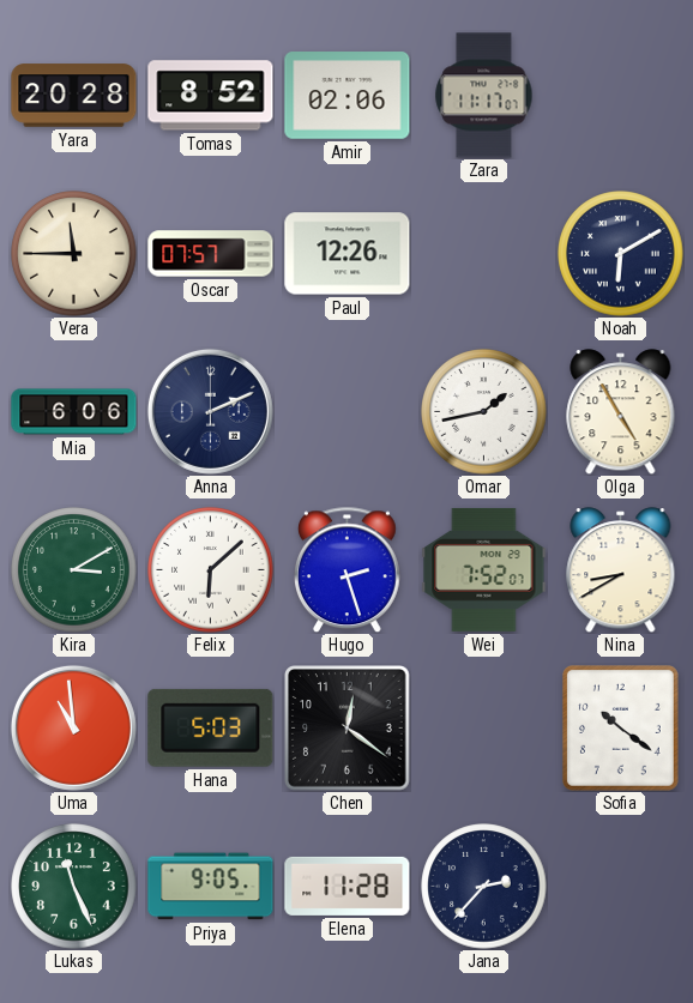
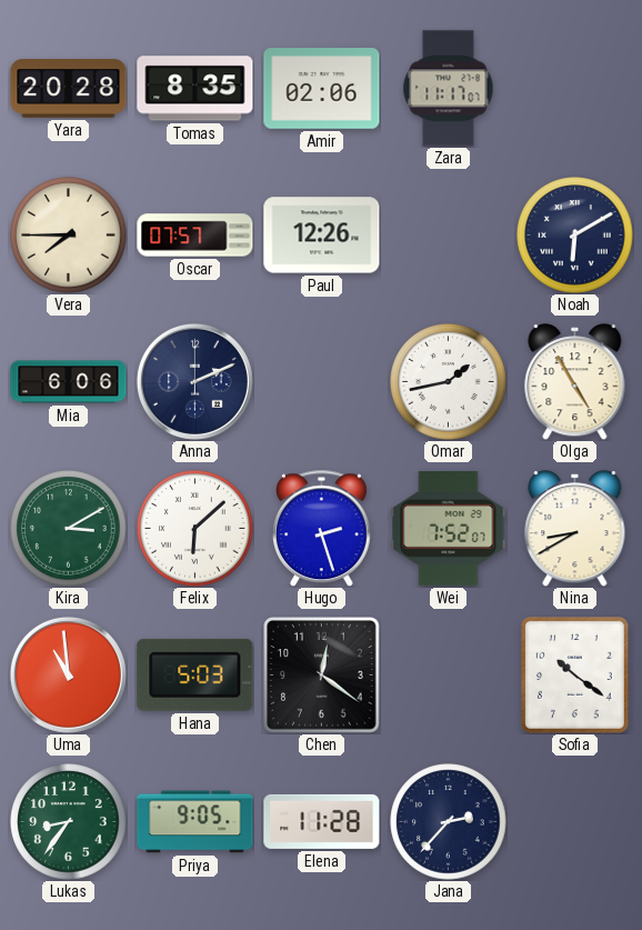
Tomas: 8:52 -> 8:35
Vera: 11:45 -> 7:45
Lukas: 11:26 -> 8:36
